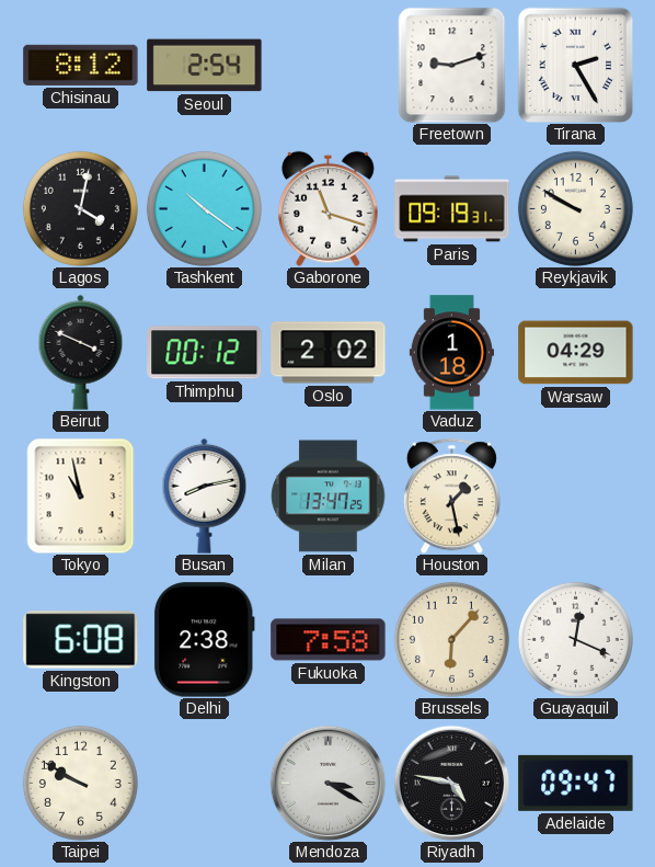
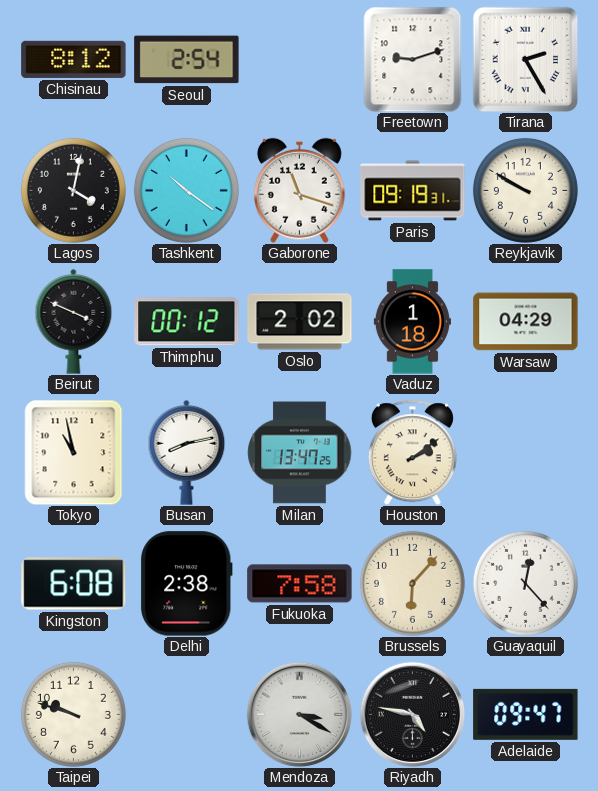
Houston: 1:28 -> 2:09
Guayaquil: 12:19 -> 12:23
Taipei: 9:50 -> 9:48
